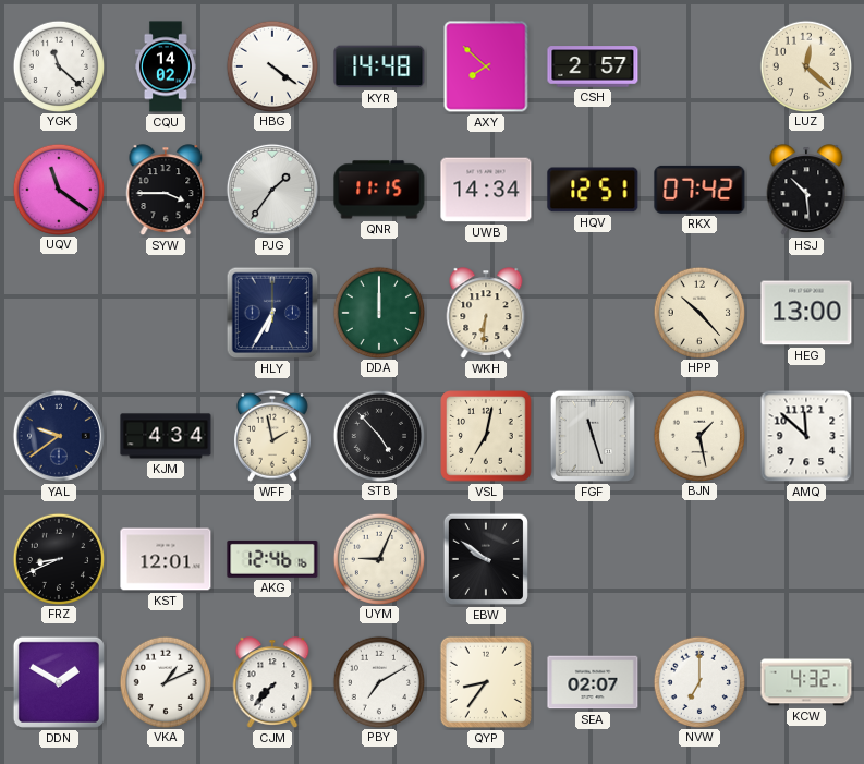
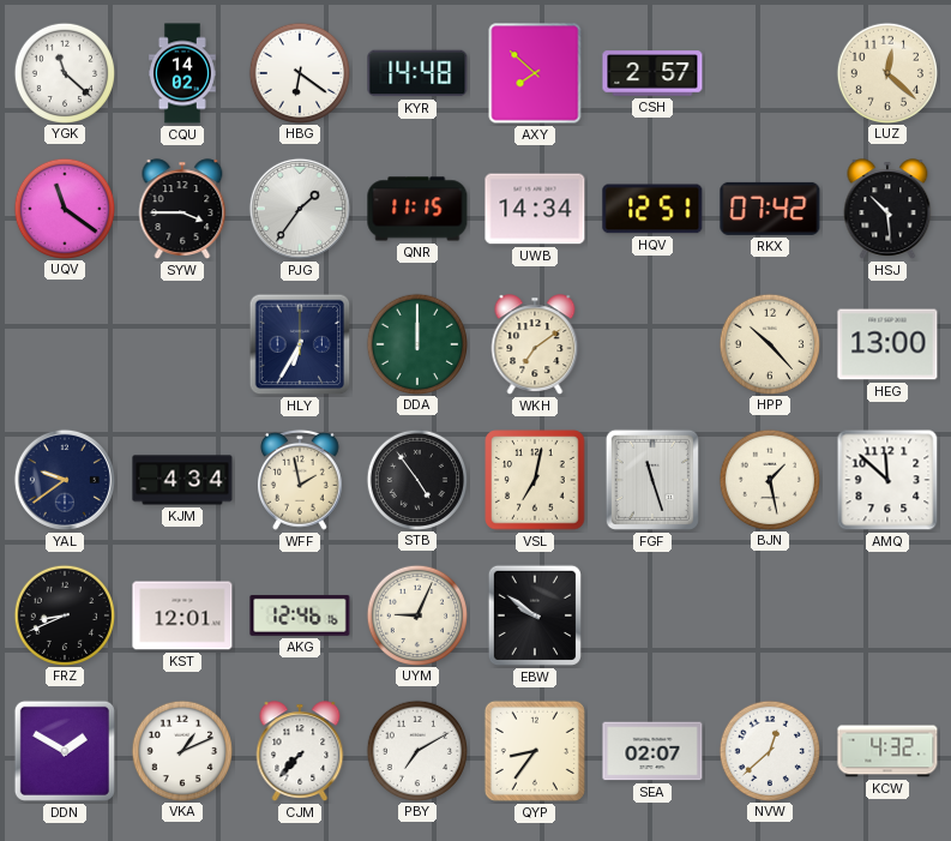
HBG: 4:21 -> 6:21
WKH: 6:31 -> 7:09
STB: 4:53 -> 4:54
NVW: 7:00 -> 12:38
